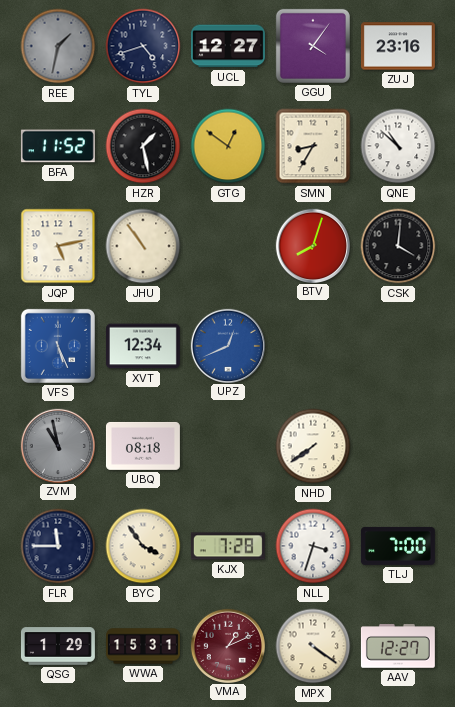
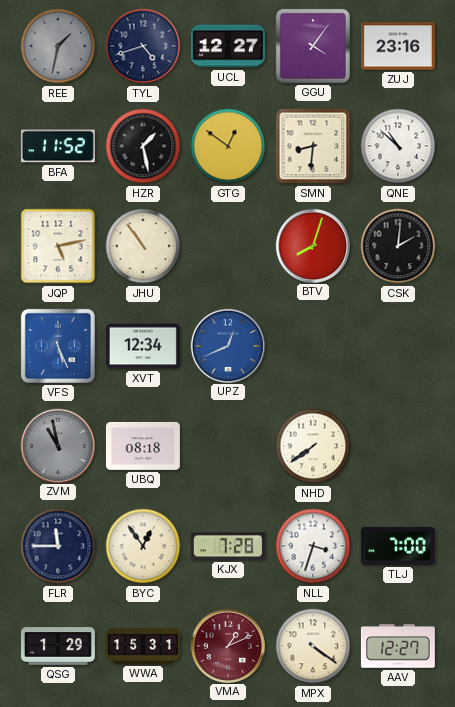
SMN: 8:35 -> 8:31
CSK: 4:01 -> 2:01
BYC: 3:54 -> 12:54
